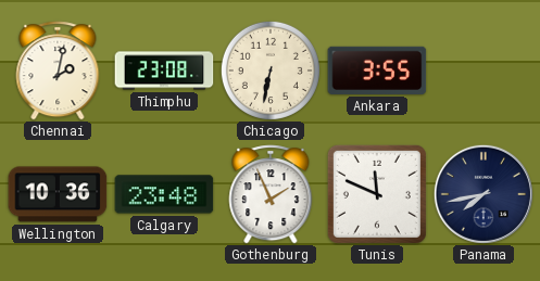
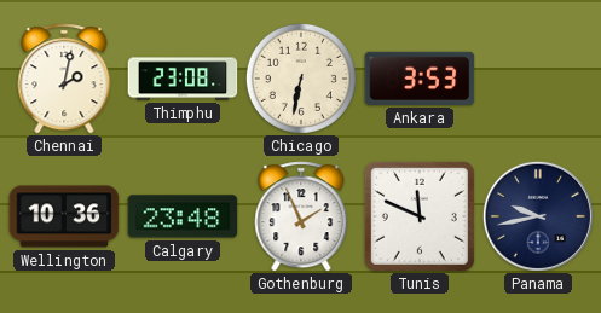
Ankara: 3:55 -> 3:53
Panama: 7:43 -> 9:43
